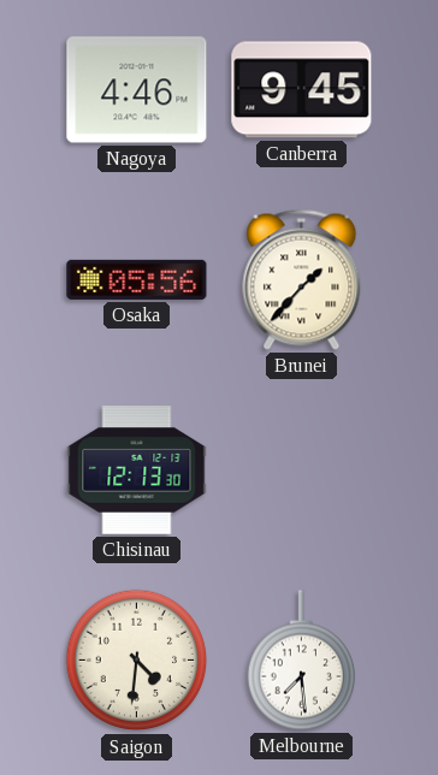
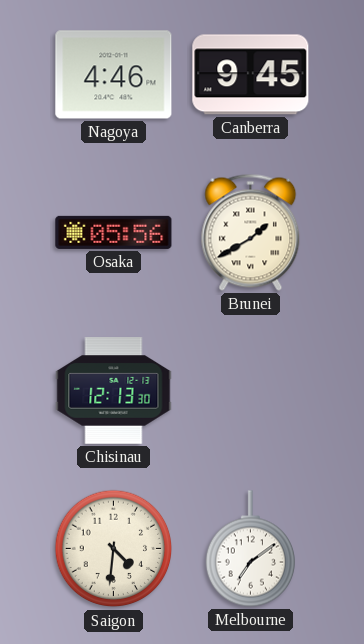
Brunei: 1:37 -> 1:40
Melbourne: 7:29 -> 7:09
